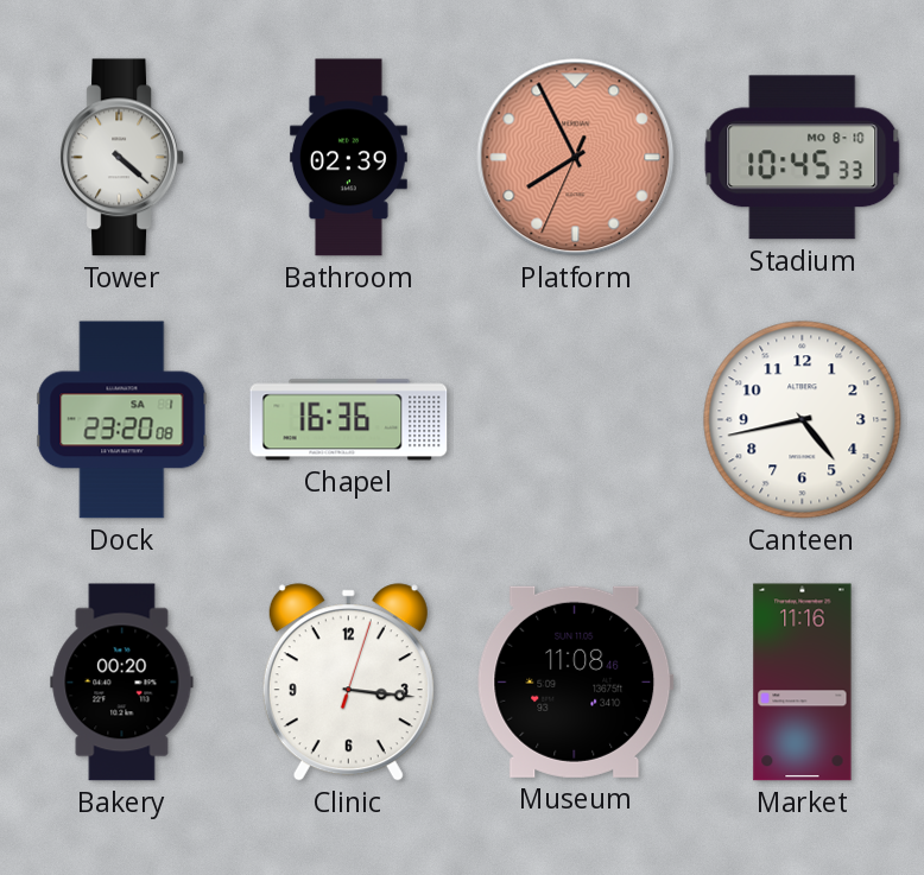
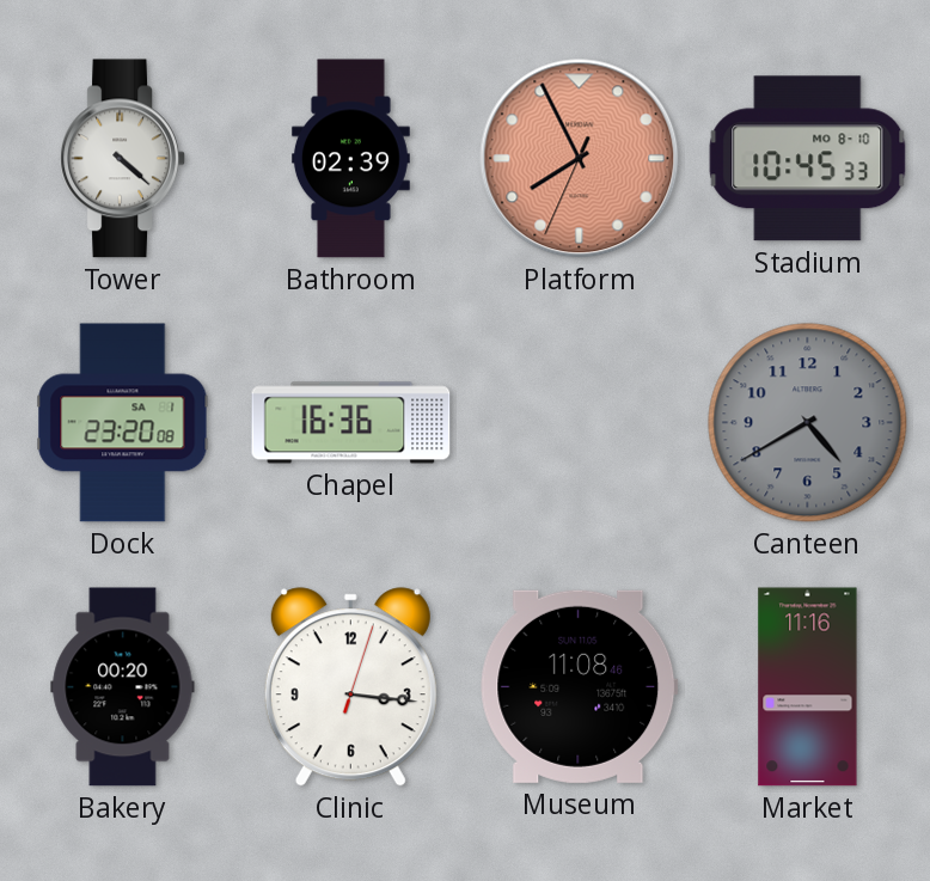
Canteen: 4:43 -> 4:40
Canteen dial: white -> grey
